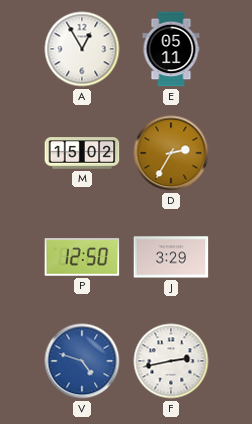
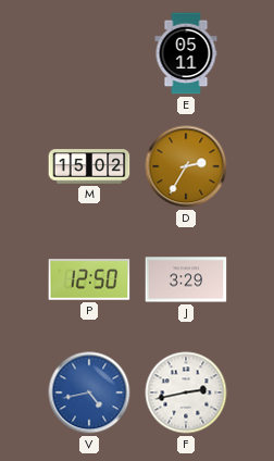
A: 12:55 -> none
V: 4:48 -> 4:43
